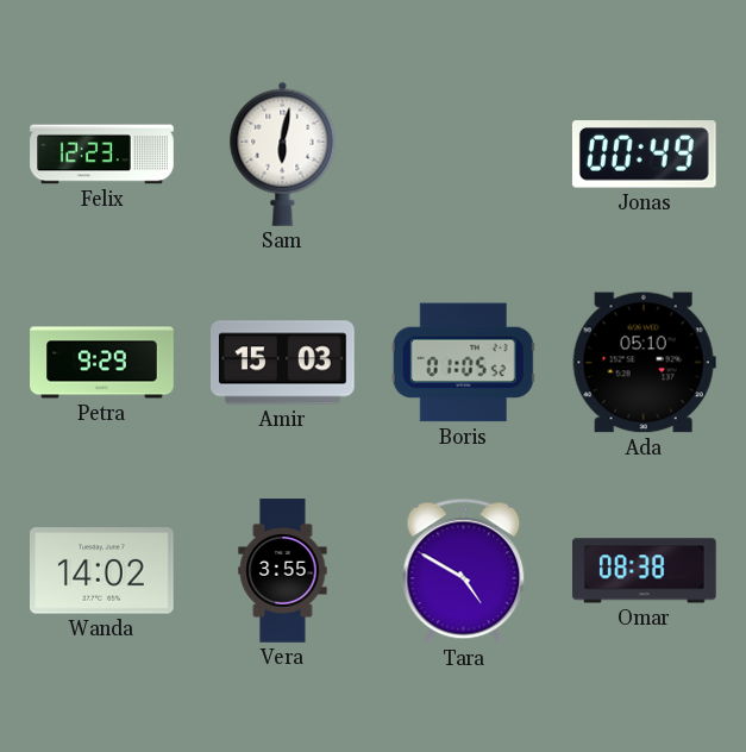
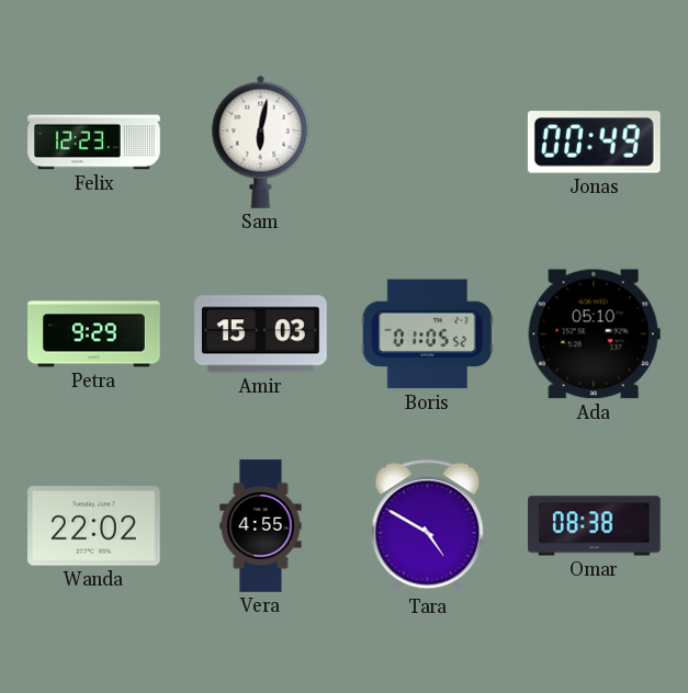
Wanda: 14:02 -> 22:02
Vera: 3:55 -> 4:55
